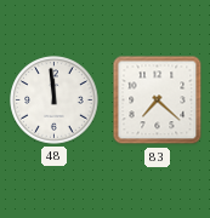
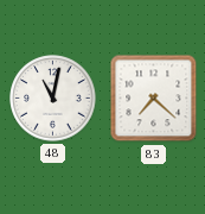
48: 11:59 -> 11:02
